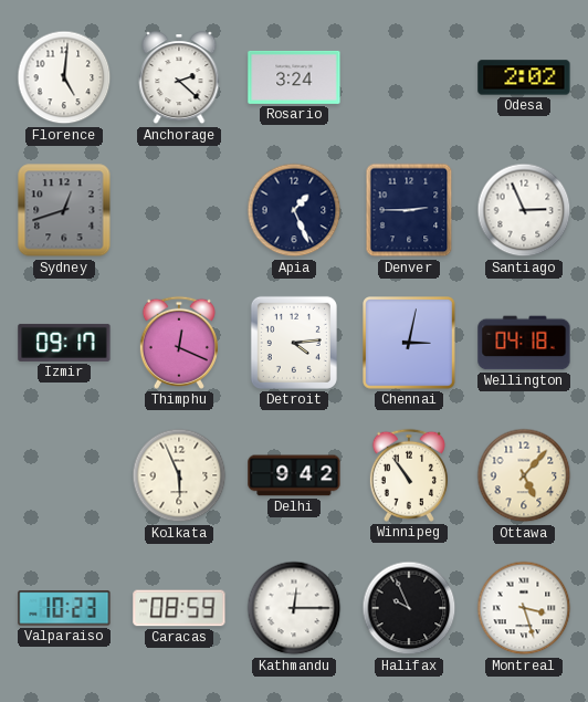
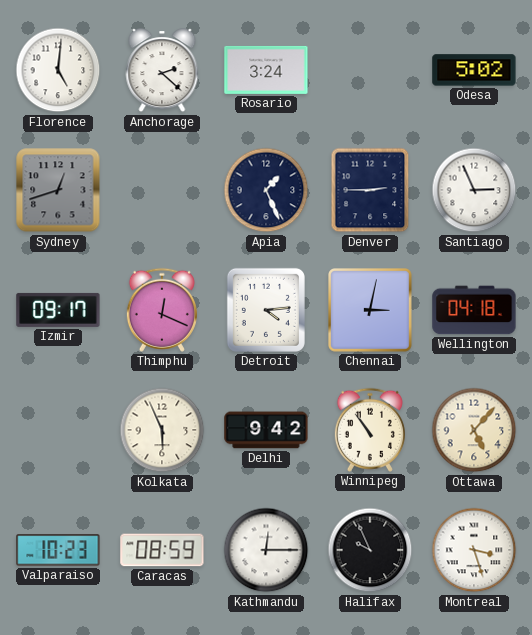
Odesa: 2:02 -> 5:02
